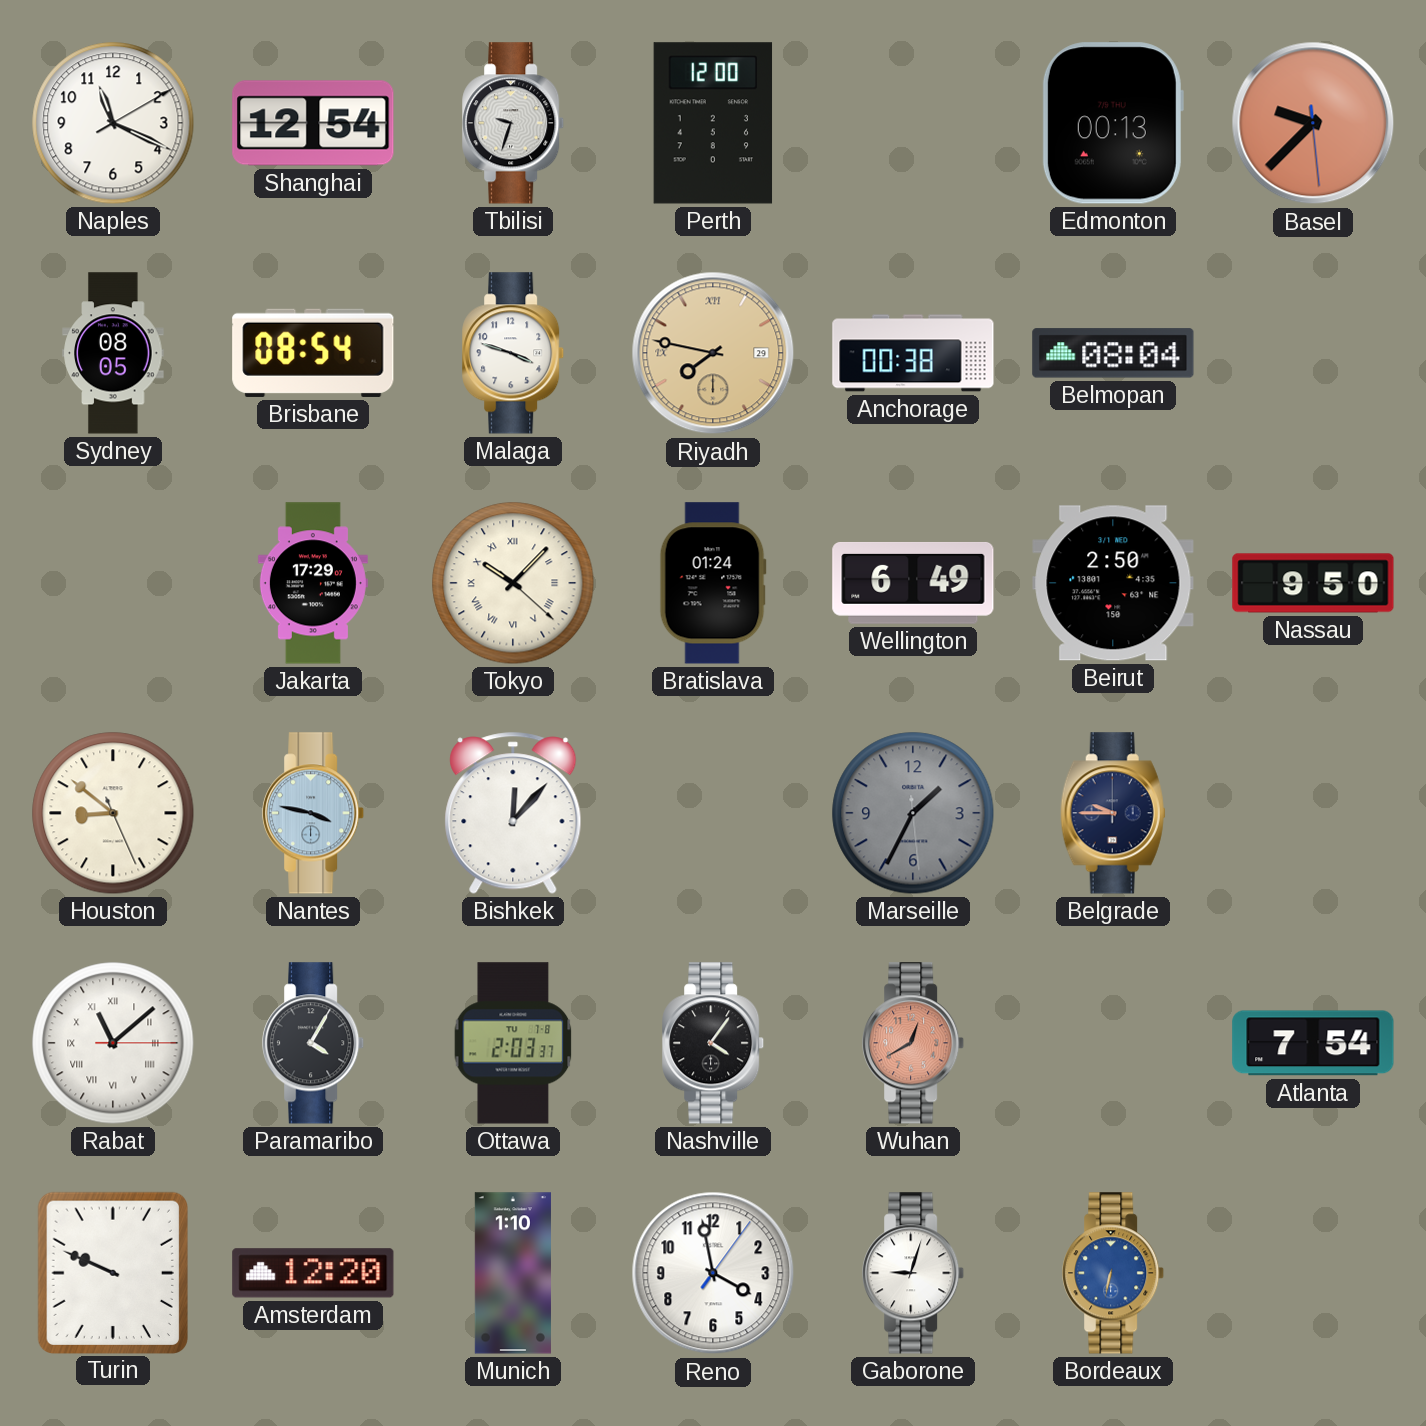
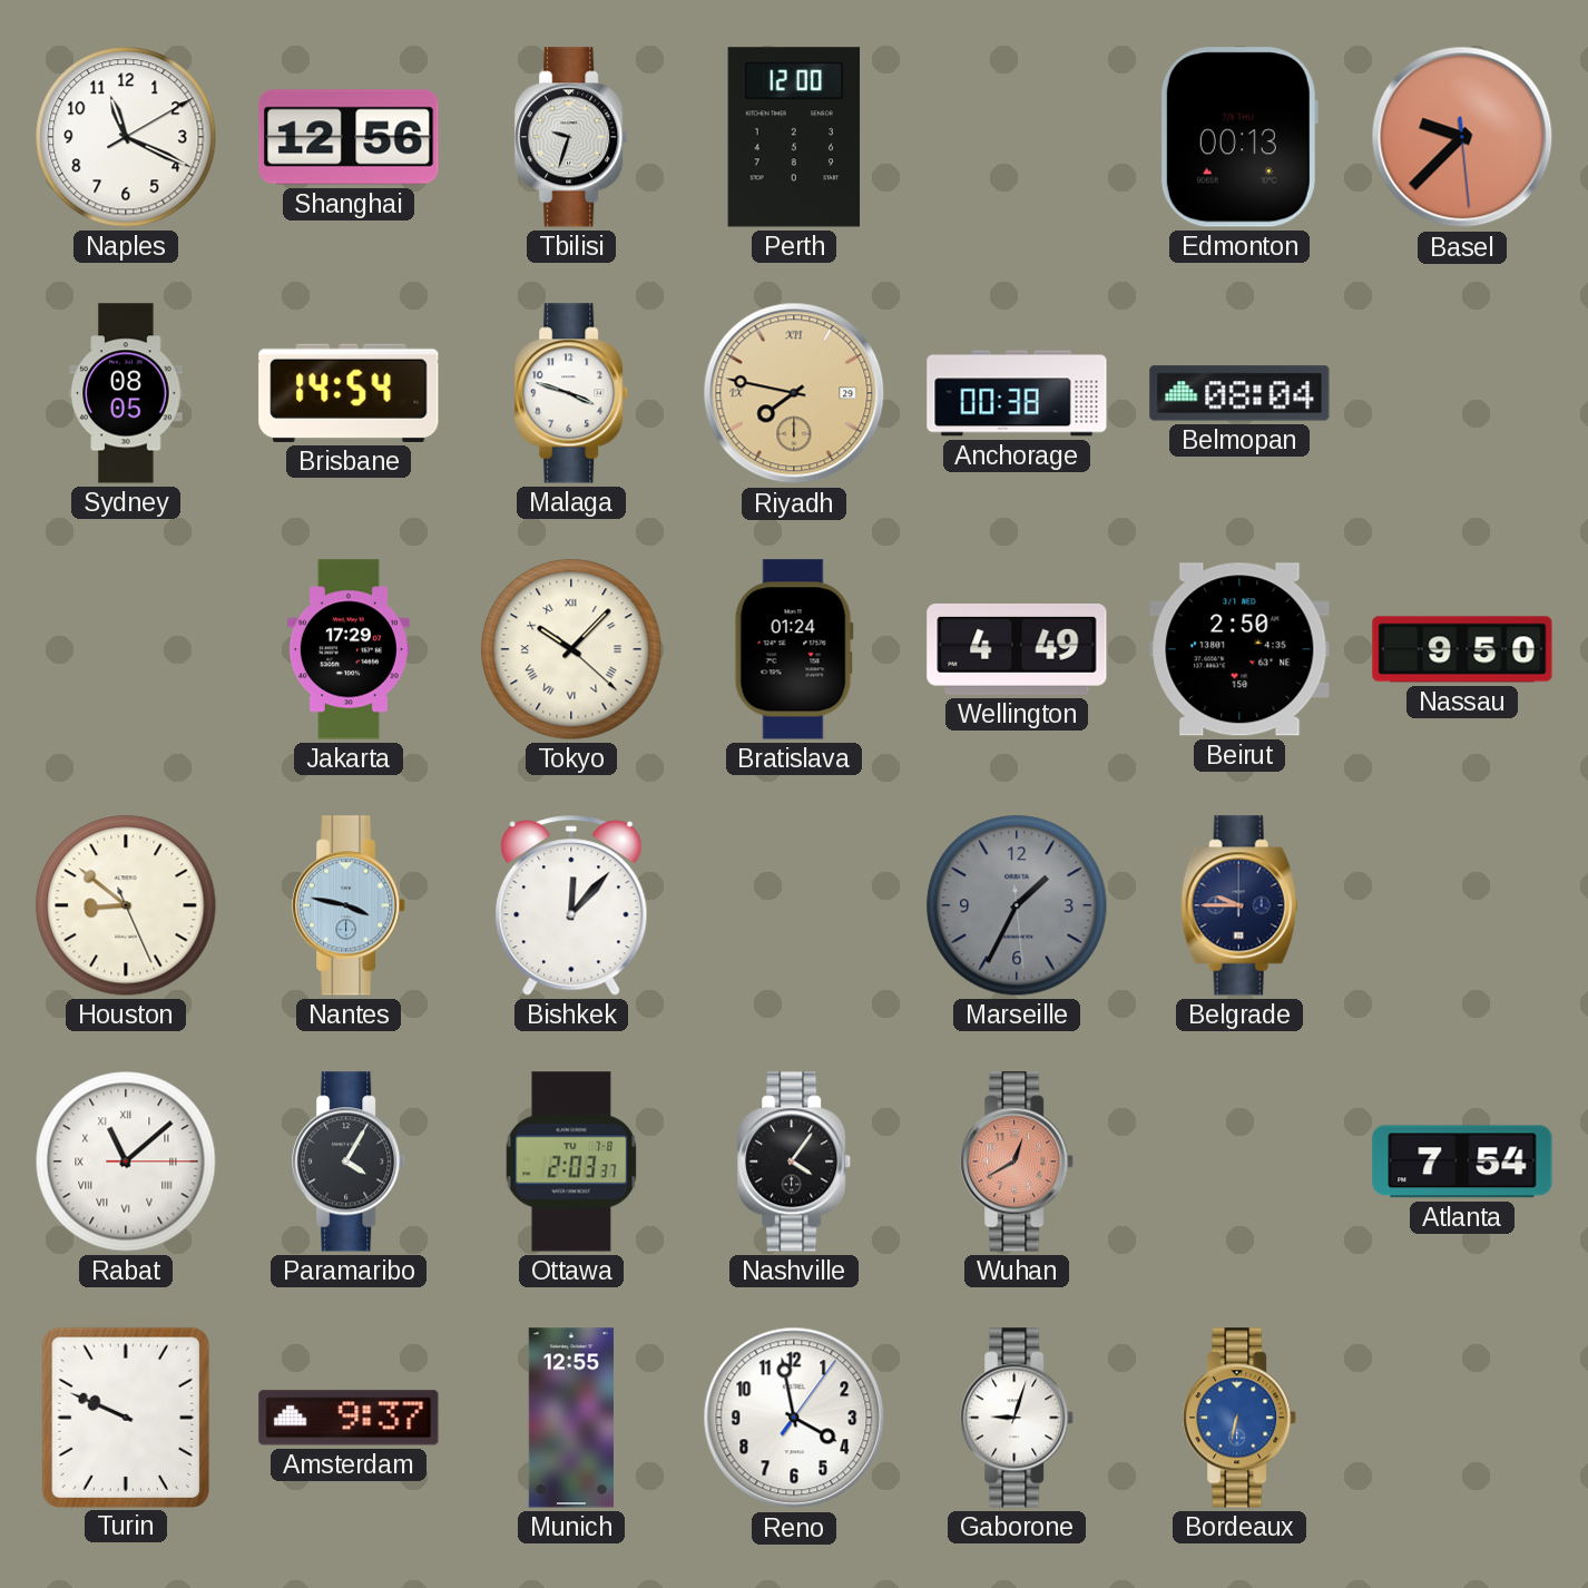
Shanghai: 12:54 -> 12:56
Brisbane: 08:54 -> 14:54
Wellington: 6:49 -> 4:49
Amsterdam: 12:20 -> 9:37
Munich: 1:10 -> 12:55
